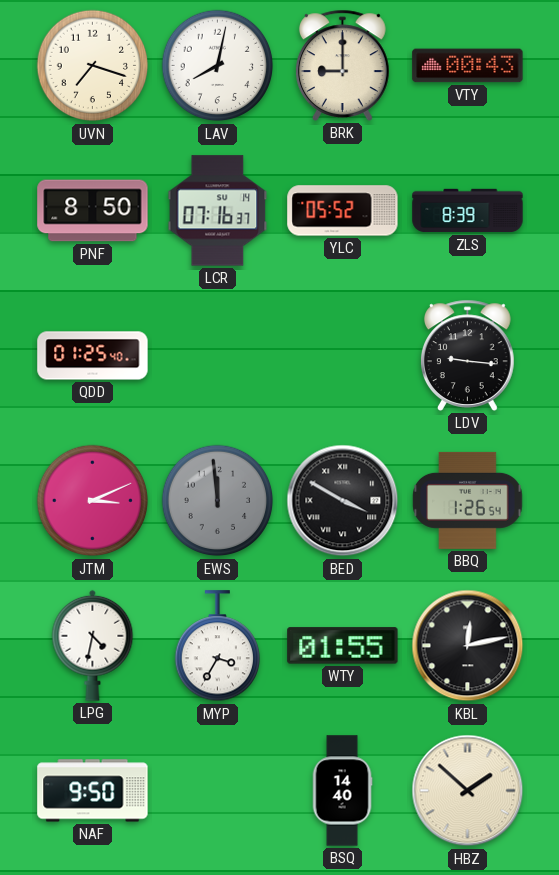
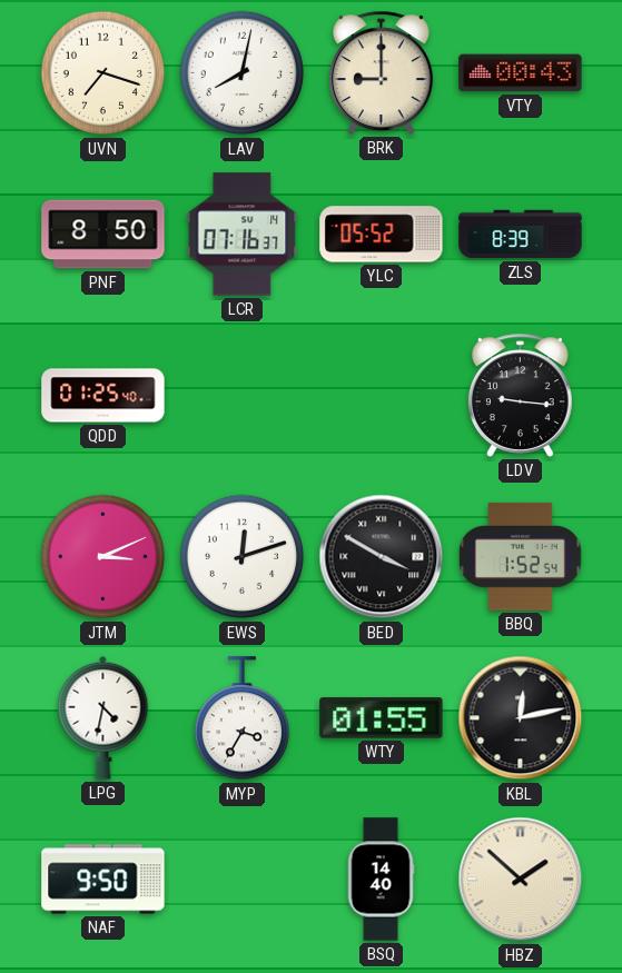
EWS: 11:59 -> 12:12
EWS dial: grey -> white
BBQ: 1:26 -> 1:52
